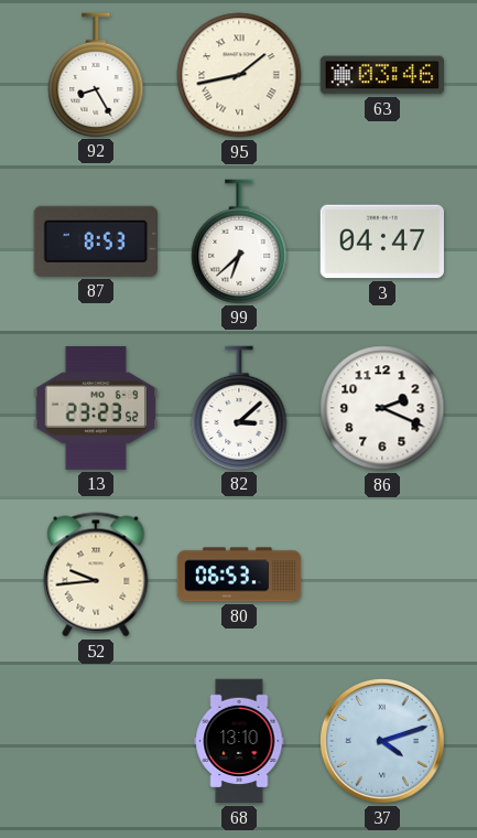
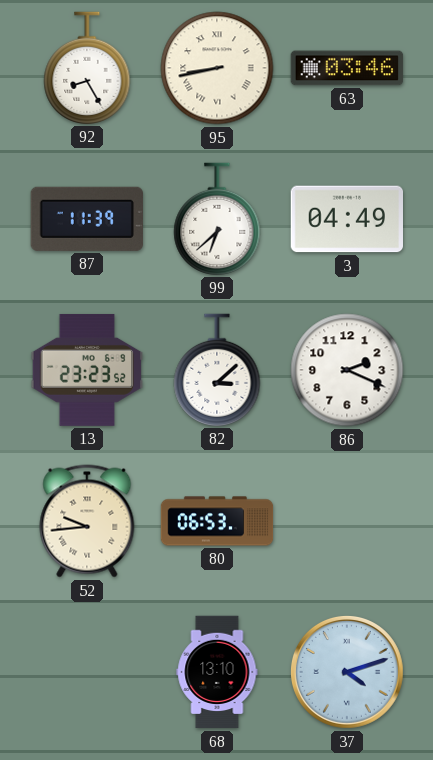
95: 1:43 -> 8:43
87: 8:53 -> 11:39
3: 04:47 -> 04:49
